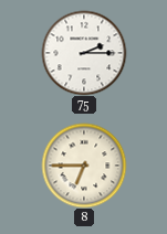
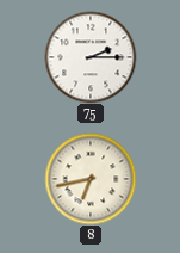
8: 6:45 -> 6:43
